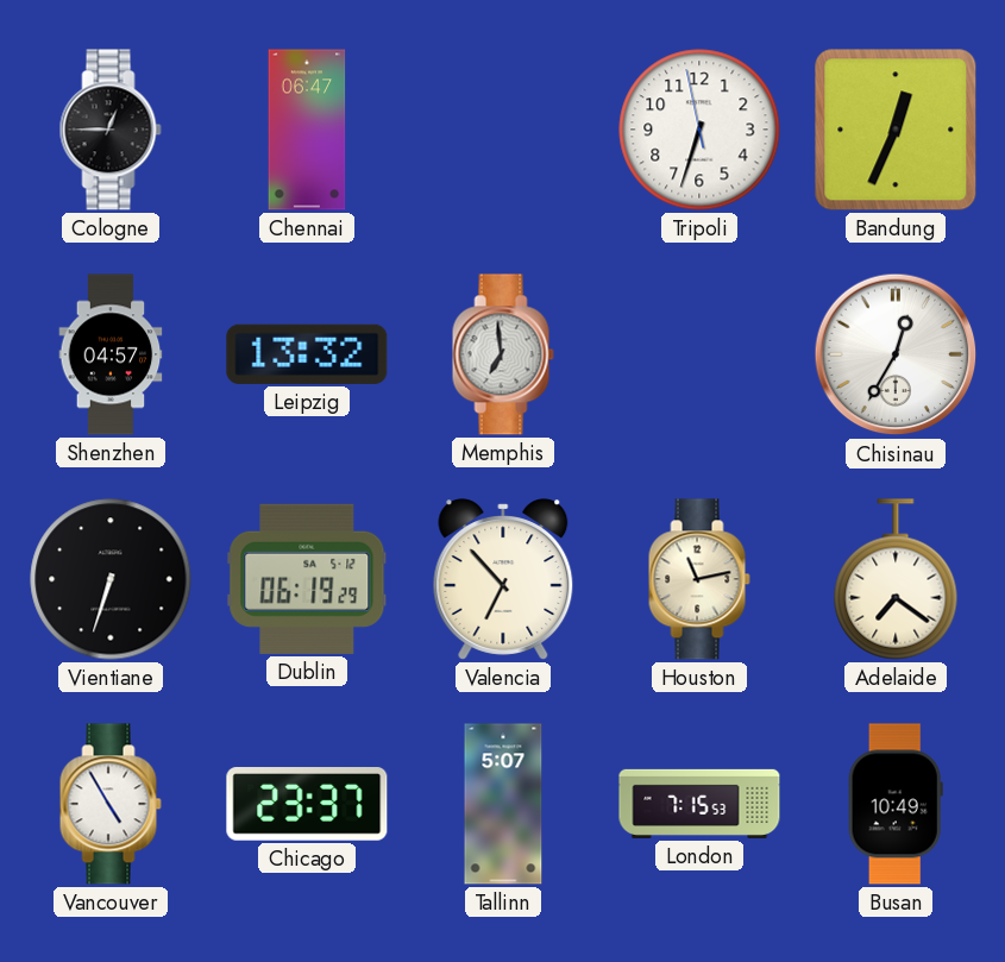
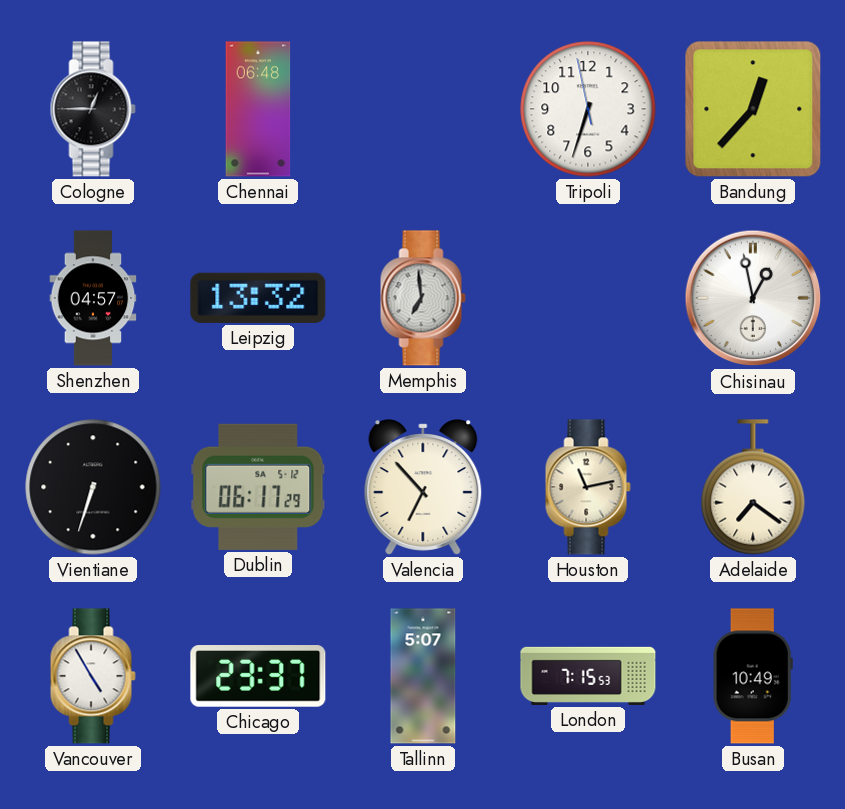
Chennai: 06:47 -> 06:48
Bandung: 12:34 -> 12:37
Chisinau: 12:35 -> 12:58
Dublin: 06:19 -> 06:17
